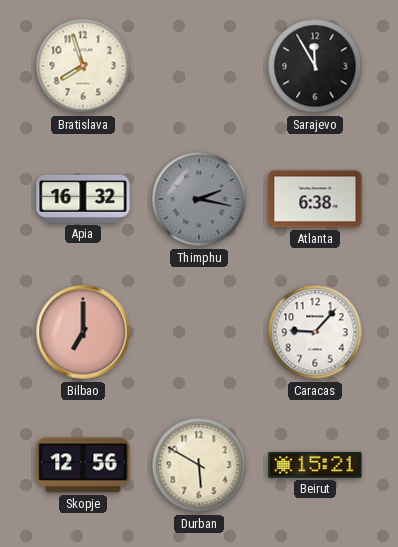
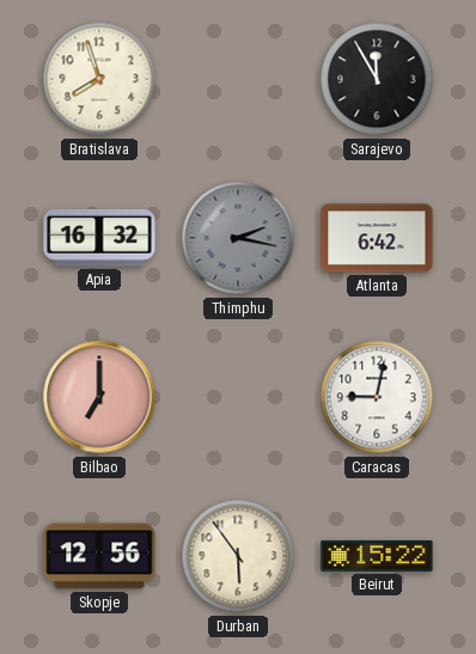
Atlanta: 6:38 -> 6:42
Caracas: 9:07 -> 9:02
Durban: 5:50 -> 5:54
Beirut: 15:21 -> 15:22
